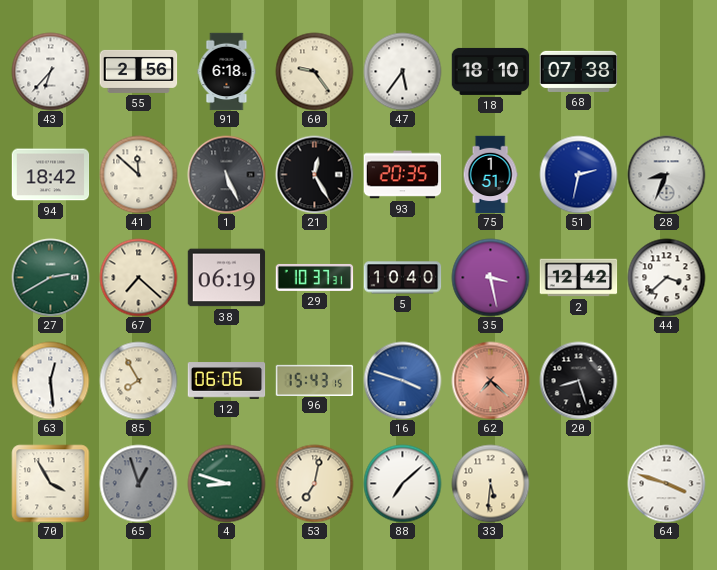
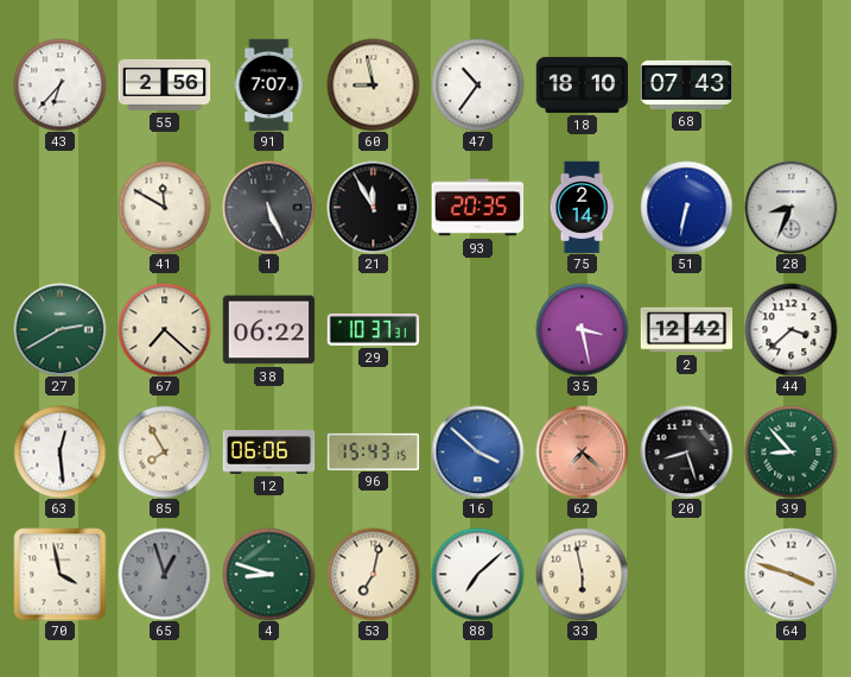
91: 6:18 -> 7:07
60: 9:24 -> 8:58
47: 5:36 -> 10:36
68: 07:38 -> 07:43
94: 18:42 -> none
41: 11:52 -> 11:50
21: 12:25 -> 11:55
75: 1:51 -> 2:14
51: 2:32 -> 6:32
38: 06:19 -> 06:22
5: 10:40 -> none
16: 3:48 -> 3:52
39: none -> 8:53
70: 3:55 -> 3:58
33: 5:31 -> 5:58
